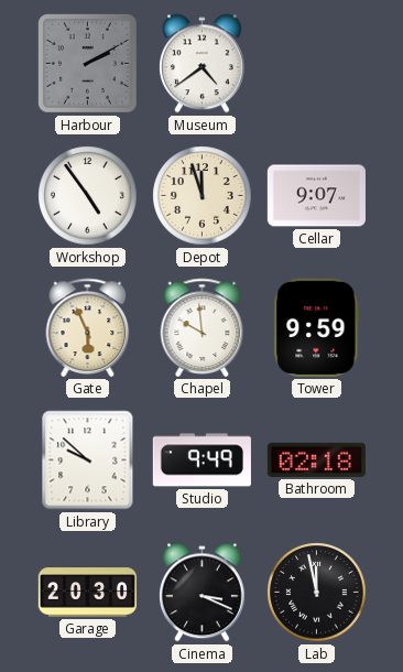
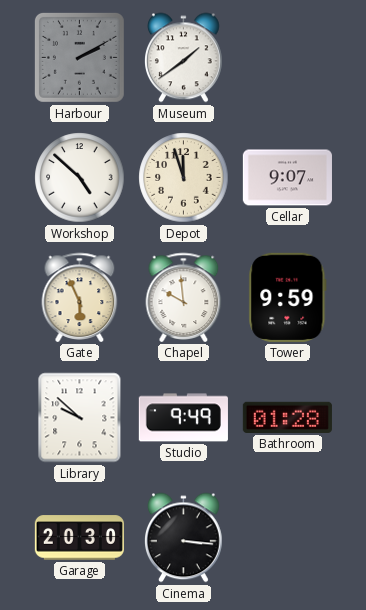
Museum: 4:39 -> 1:39
Workshop: 4:54 -> 4:52
Bathroom: 02:18 -> 01:28
Cinema: 3:19 -> 3:16
Lab: 11:58 -> none
